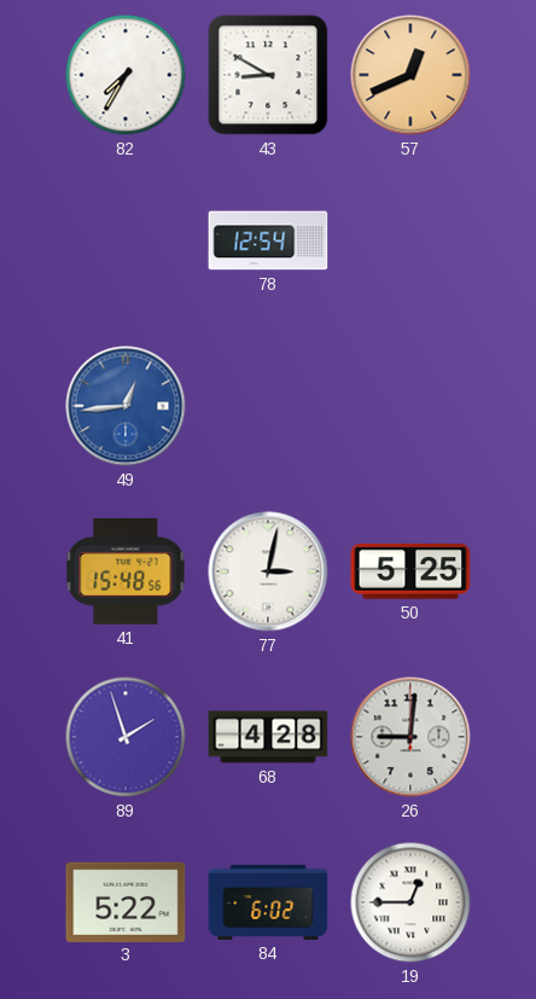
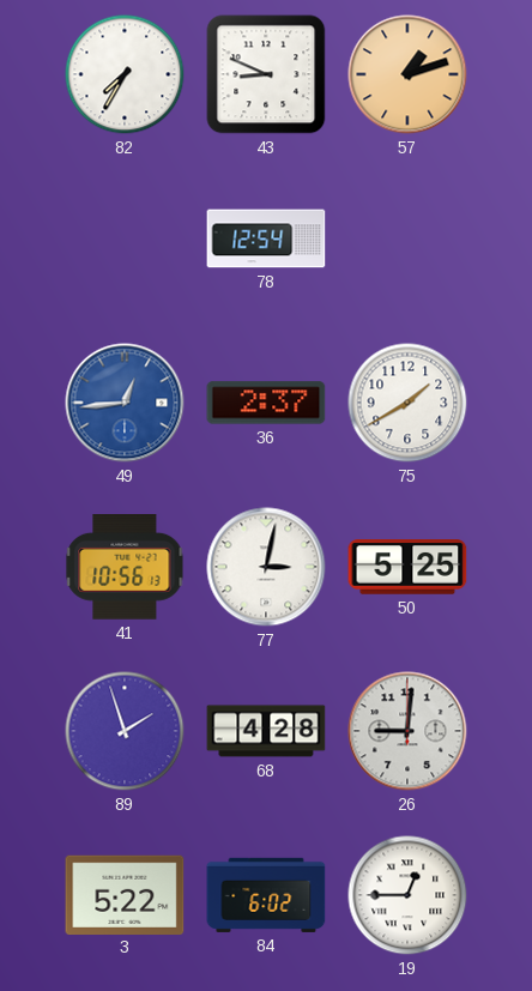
43: 8:50 -> 8:49
57: 12:41 -> 1:12
36: none -> 2:37
75: none -> 1:40
41: 15:48 -> 10:56
